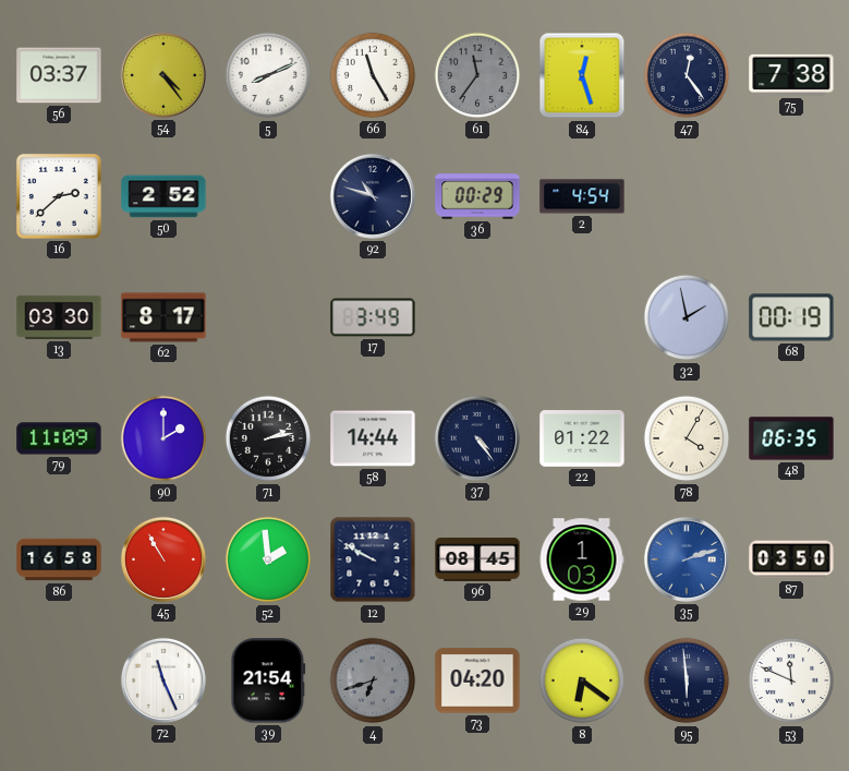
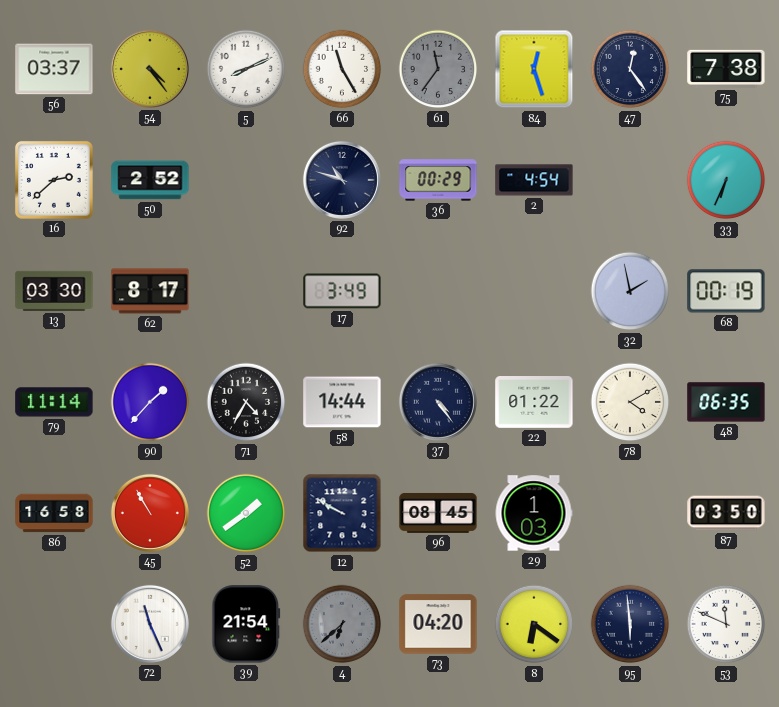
33: none -> 6:34
79: 11:09 -> 11:14
90: 2:00 -> 1:37
71: 2:13 -> 4:35
78: 4:05 -> 4:10
52: 1:59 -> 1:39
35: 2:12 -> none
4: 6:42 -> 6:38
